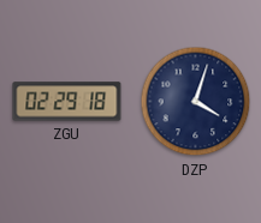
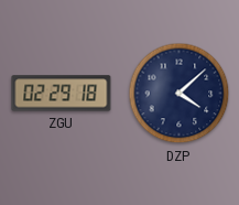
DZP: 4:03 -> 4:08
